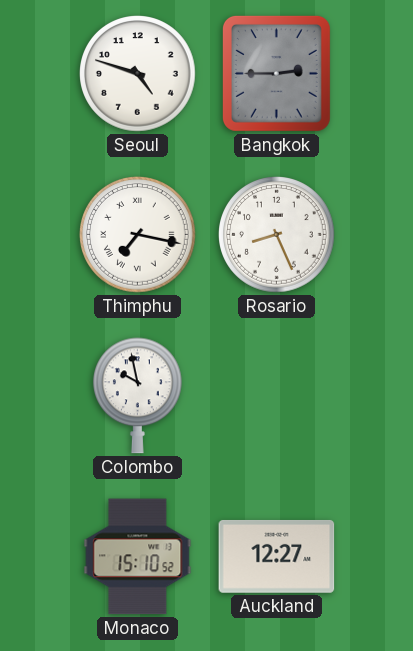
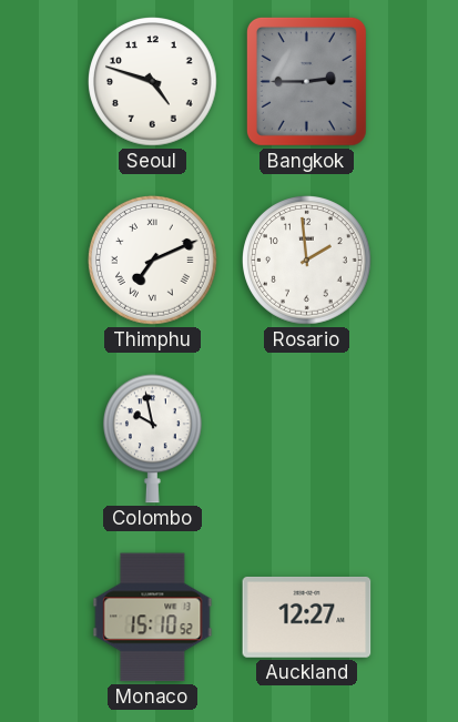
Thimphu: 7:17 -> 7:11
Rosario: 8:26 -> 1:59
